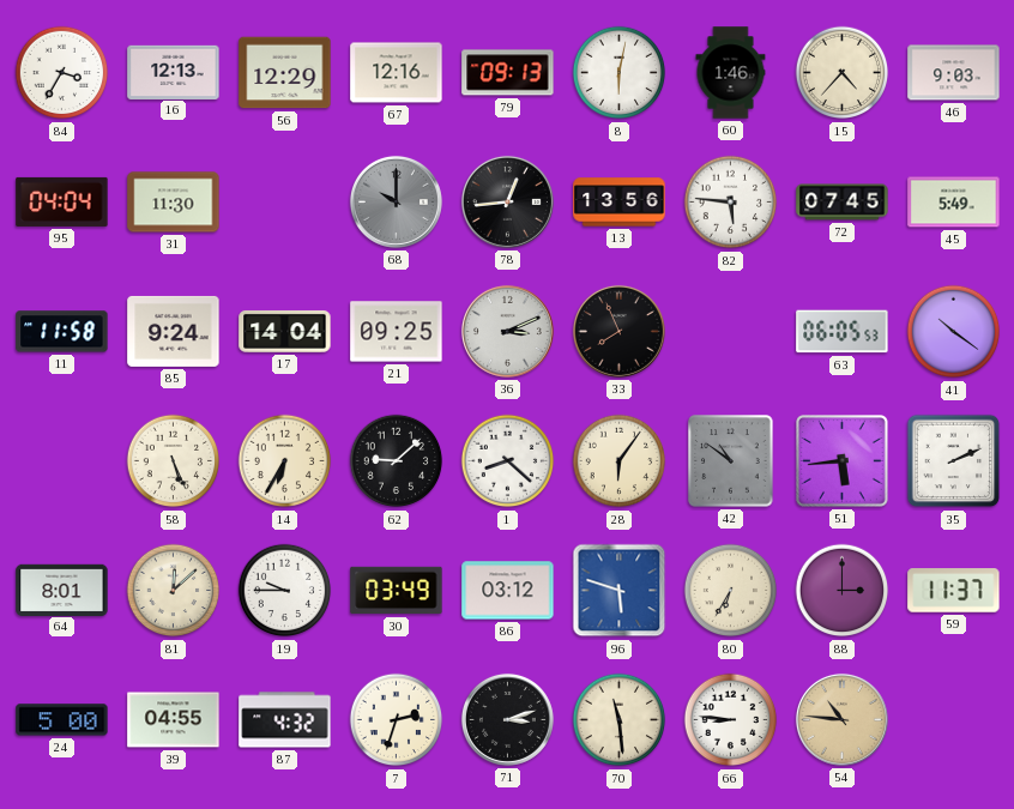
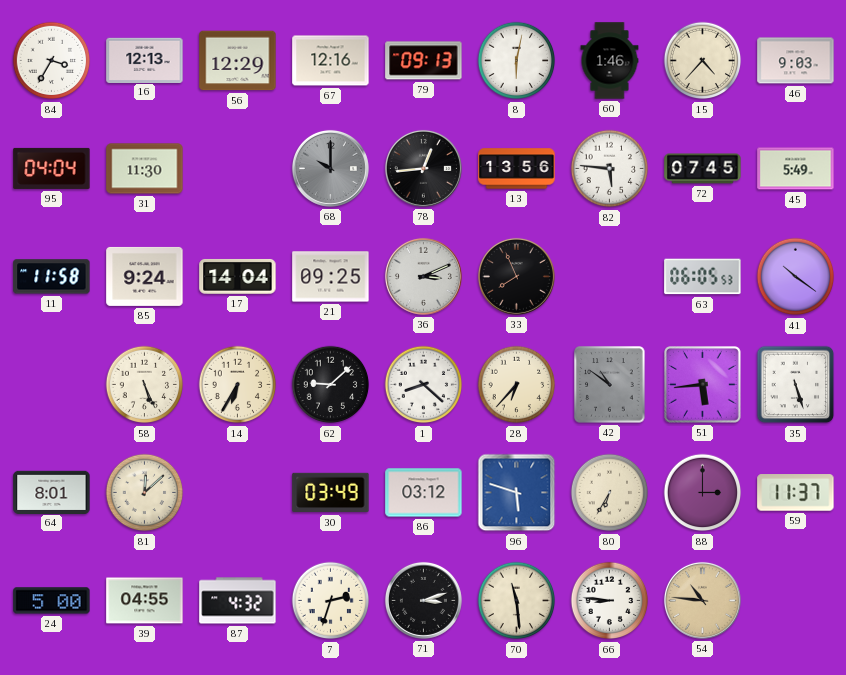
28: 6:06 -> 6:37
35: 2:11 -> 5:27
19: 9:45 -> none
